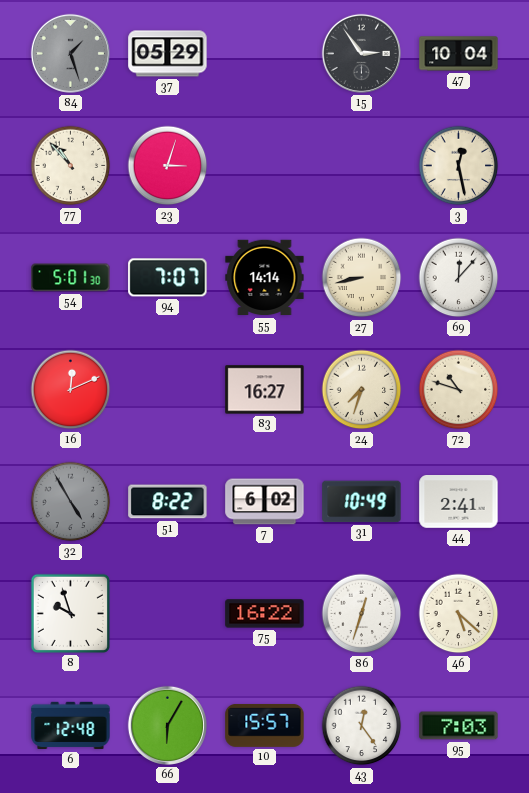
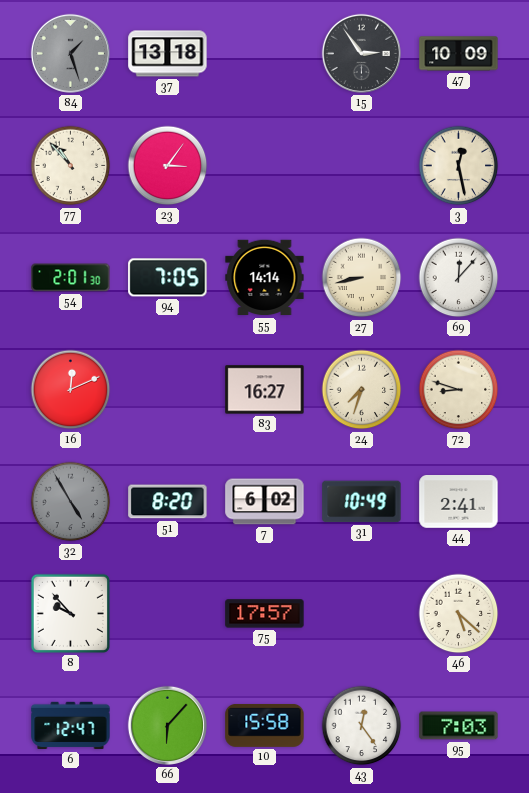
37: 05:29 -> 13:18
47: 10:04 -> 10:09
23: 3:03 -> 3:06
54: 5:01 -> 2:01
94: 7:07 -> 7:05
72: 10:48 -> 8:48
51: 8:22 -> 8:20
8: 9:57 -> 9:53
75: 16:22 -> 17:57
86: 12:33 -> none
6: 12:48 -> 12:47
66: 6:05 -> 6:07
10: 15:57 -> 15:58
